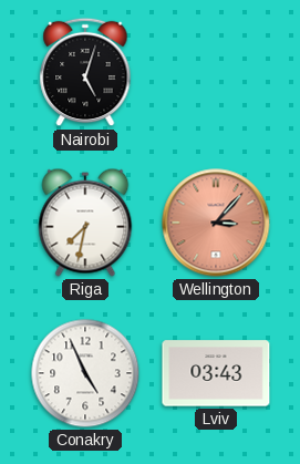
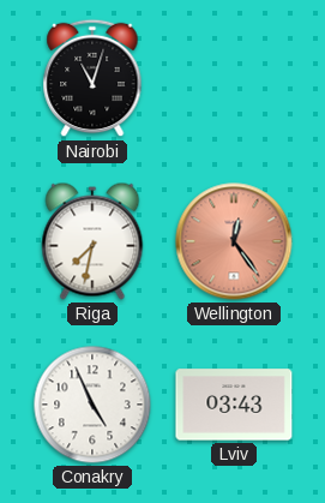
Nairobi: 5:03 -> 11:03
Wellington: 3:07 -> 12:24
